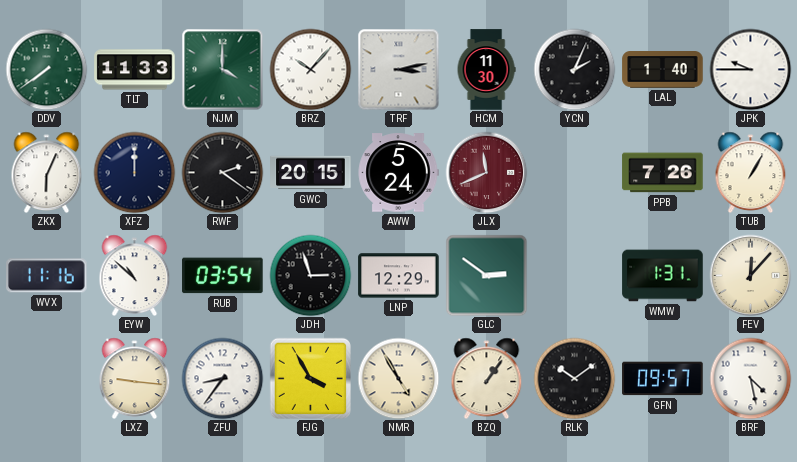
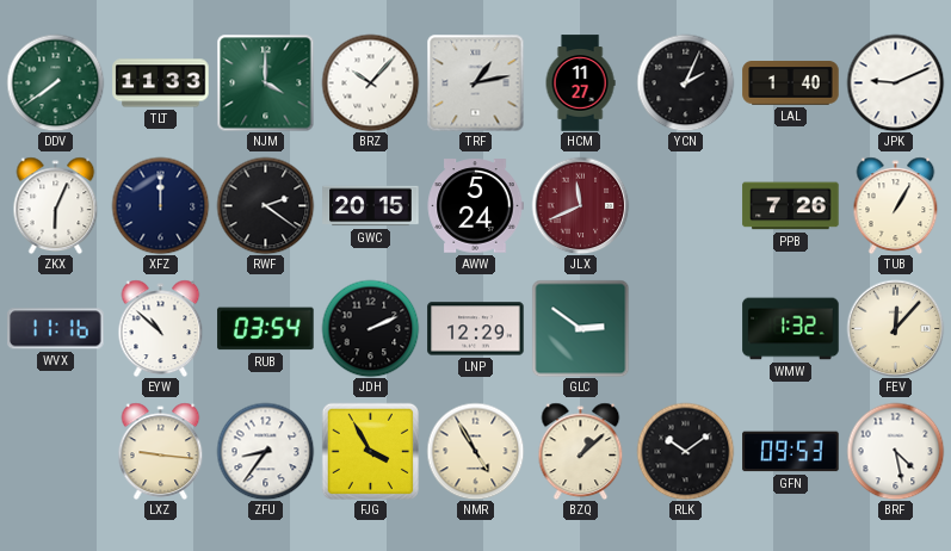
TRF: 3:13 -> 1:13
HCM: 11:30 -> 11:27
JPK: 9:45 -> 9:11
JDH: 2:57 -> 2:11
WMW: 1:31 -> 1:32
BZQ: 1:06 -> 1:08
GFN: 09:57 -> 09:53
